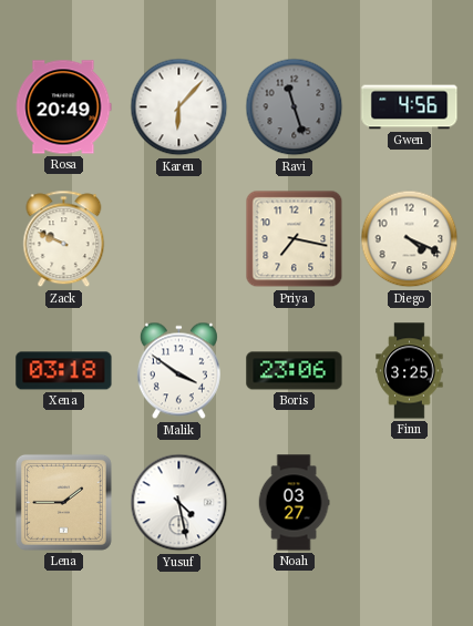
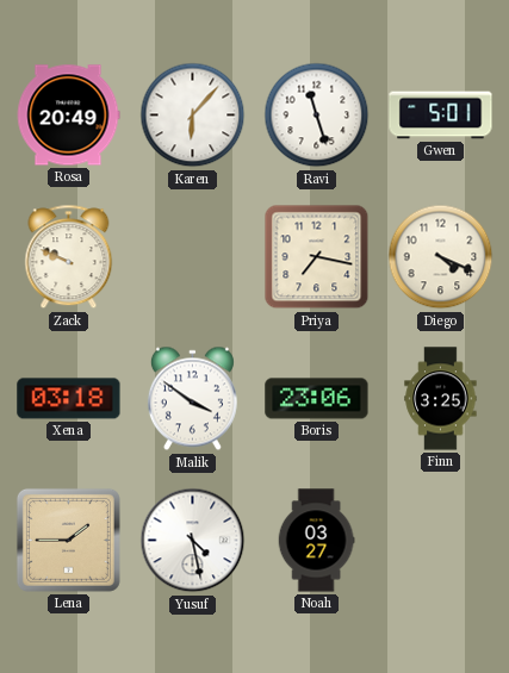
Ravi dial: grey -> white
Gwen: 4:56 -> 5:01
